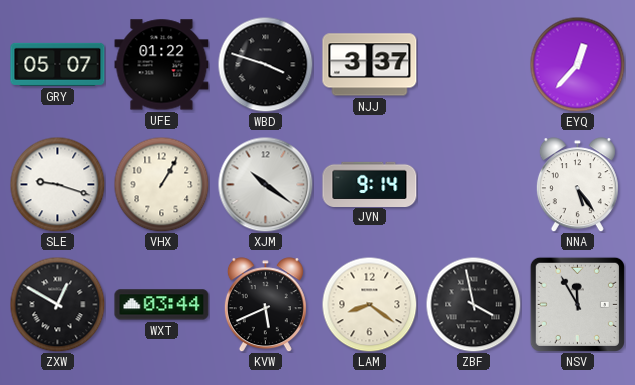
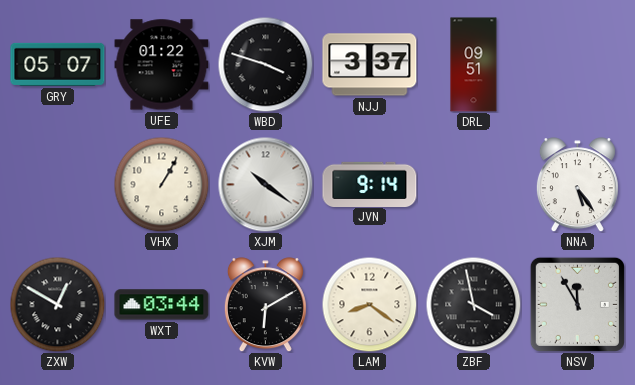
DRL: none -> 09:51
EYQ: 12:37 -> none
SLE: 9:18 -> none
KVW: 5:41 -> 6:10
